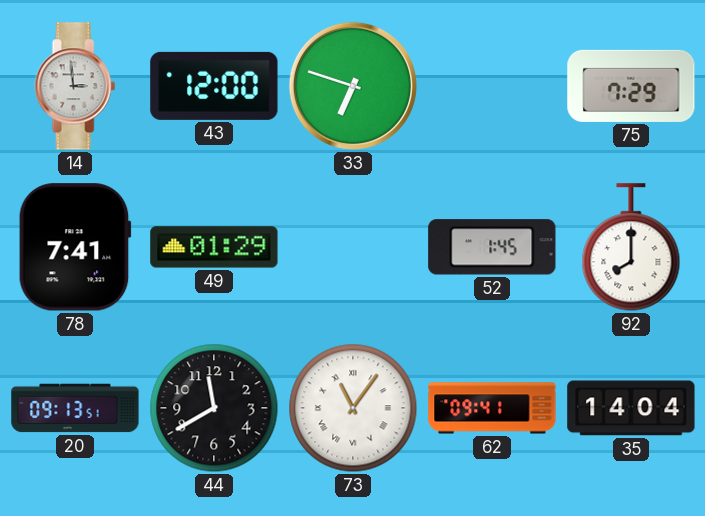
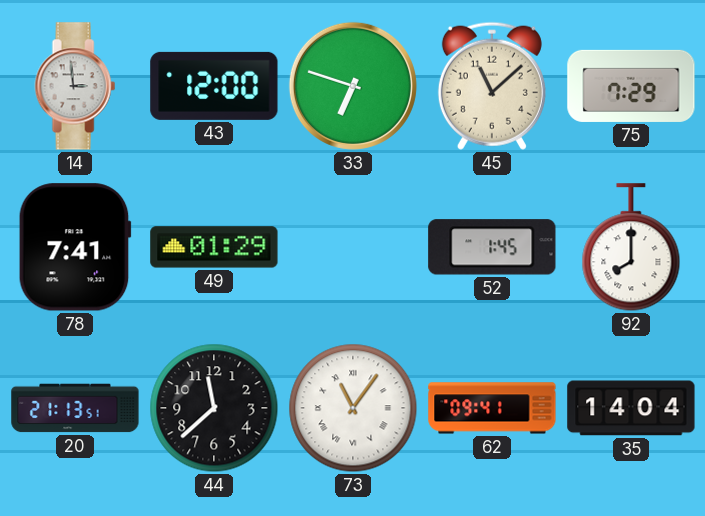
45: none -> 11:08
20: 09:13 -> 21:13
44: 11:40 -> 11:38
